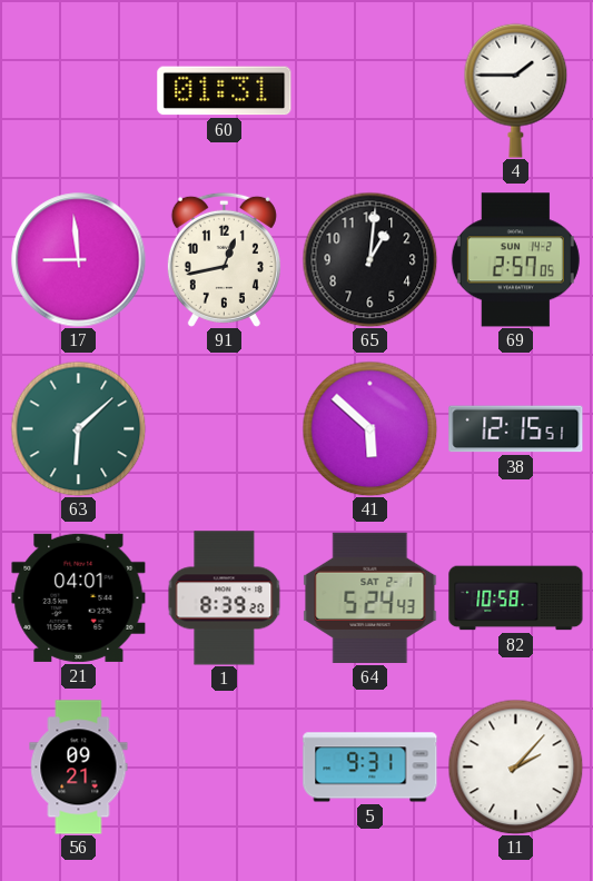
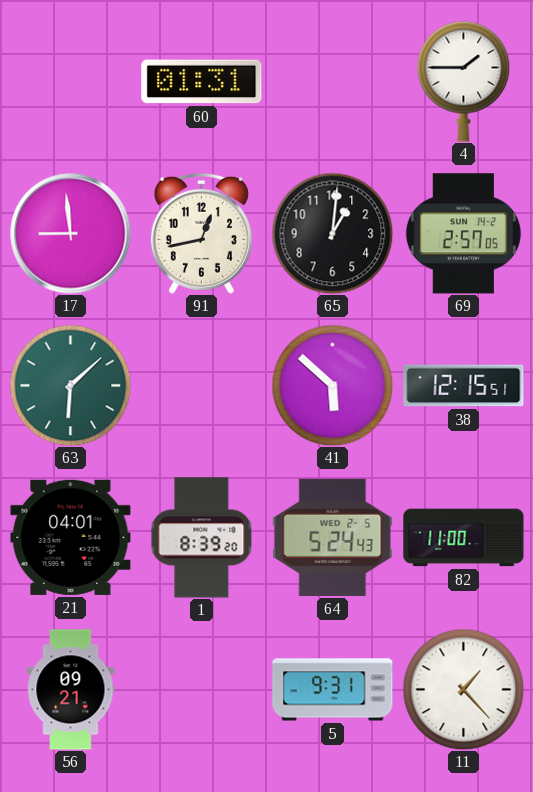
64 date: SAT 2-1 -> WED 2-5
82: 10:58 -> 11:00
11: 2:07 -> 1:23
